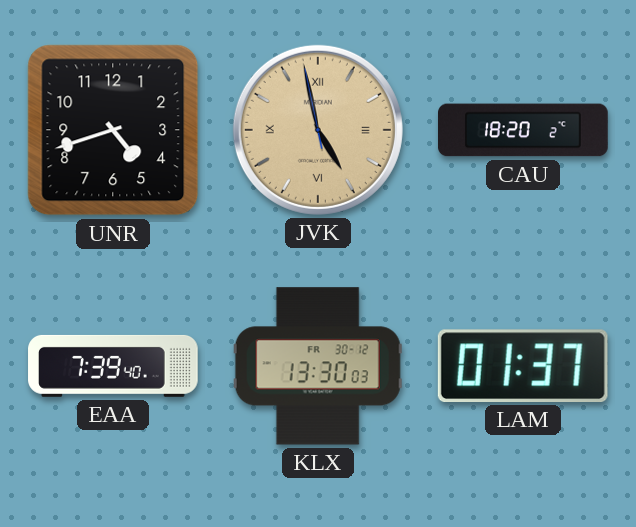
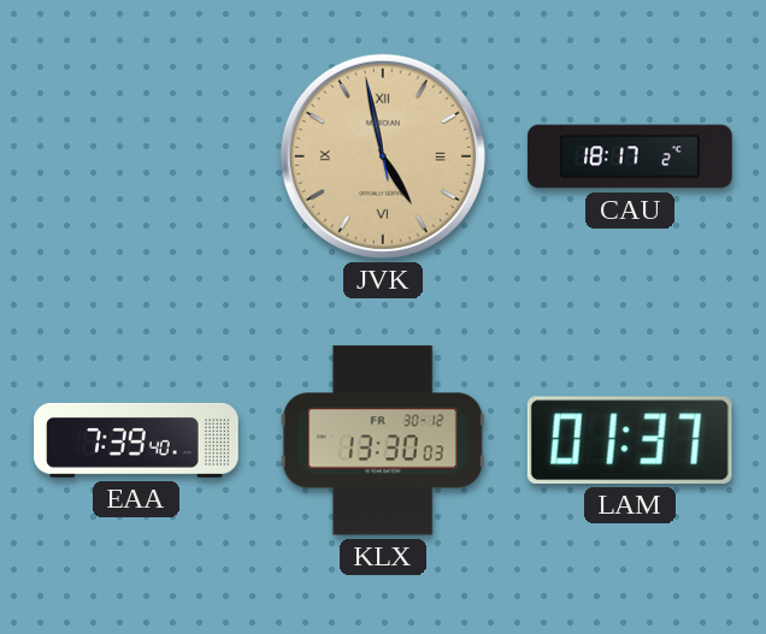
UNR: 4:42 -> none
CAU: 18:20 -> 18:17
